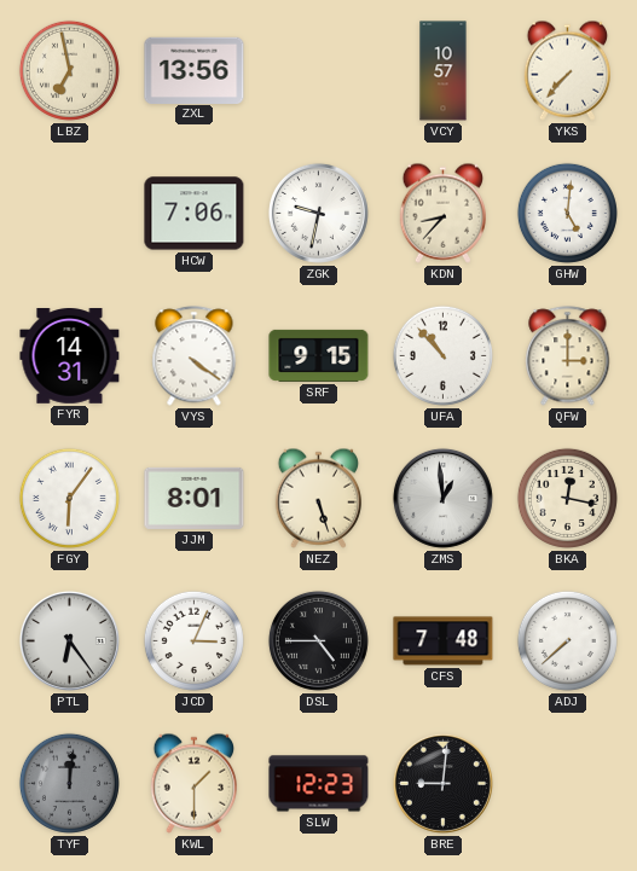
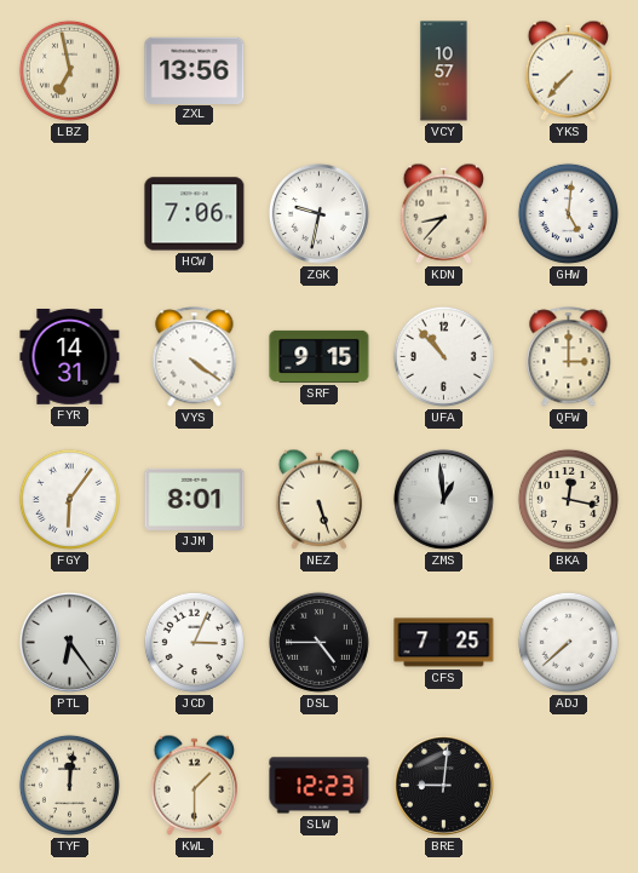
CFS: 7:48 -> 7:25
TYF dial: grey -> cream
